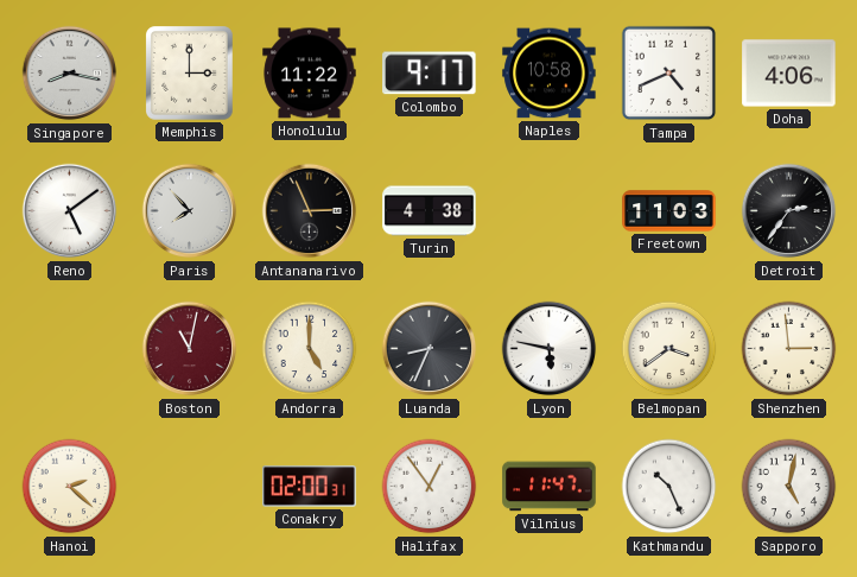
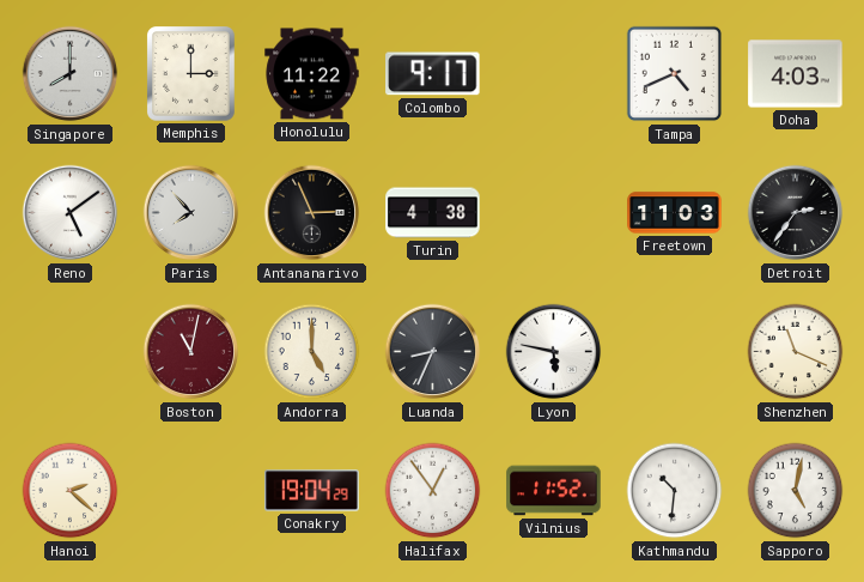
Singapore: 8:17 -> 8:00
Naples: 10:58 -> none
Doha: 4:06 -> 4:03
Belmopan: 3:39 -> none
Shenzhen: 2:59 -> 11:19
Conakry: 02:00 -> 19:04
Vilnius: 11:47 -> 11:52
Kathmandu: 10:26 -> 10:31
